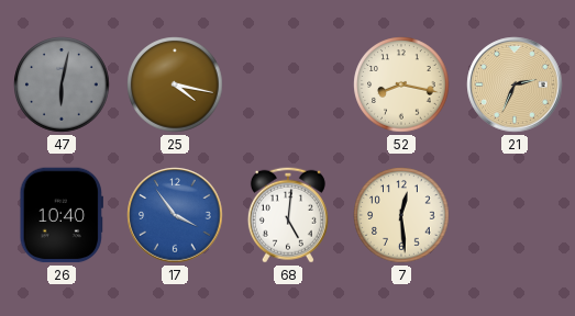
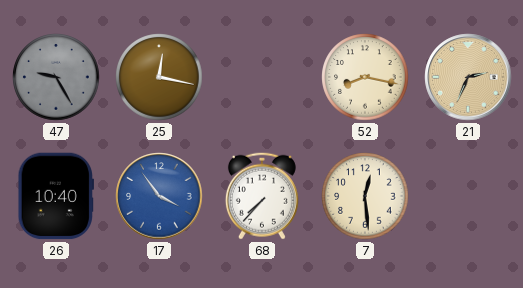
47: 6:02 -> 9:25
25: 4:17 -> 12:17
68: 5:01 -> 7:37
